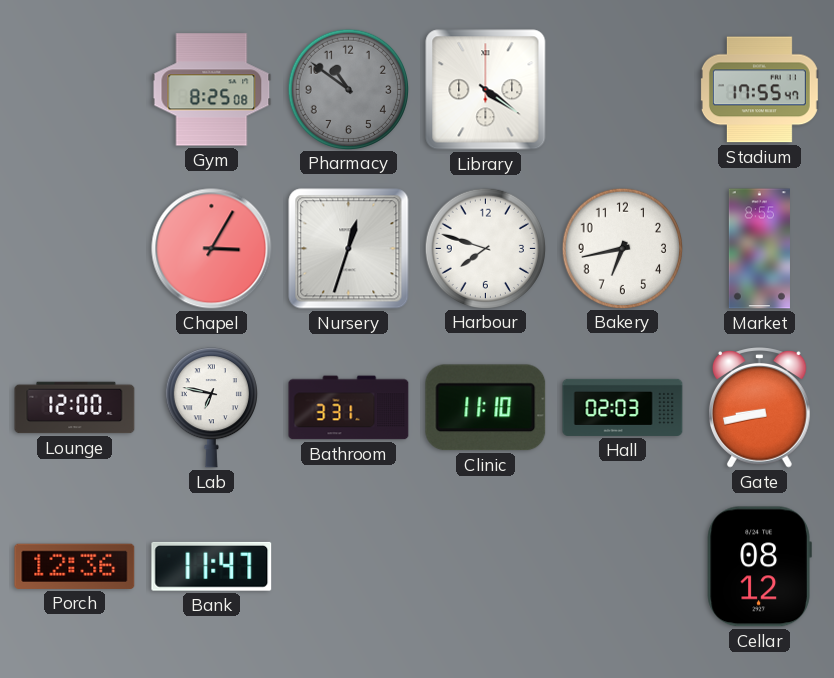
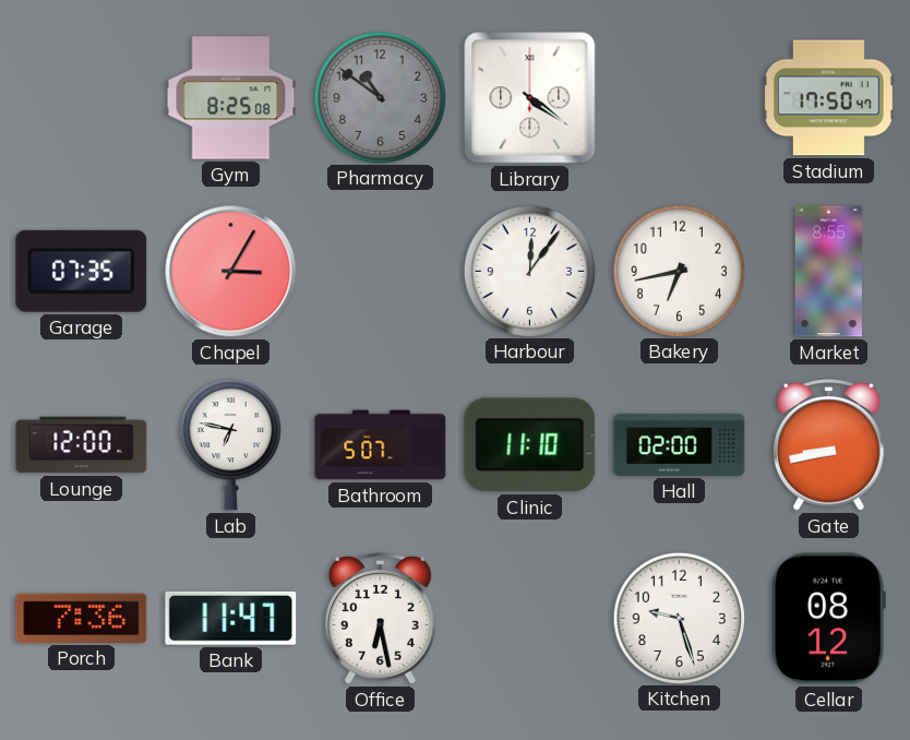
Stadium: 17:55 -> 17:50
Garage: none -> 07:35
Nursery: 12:33 -> none
Harbour: 7:48 -> 12:06
Bathroom: 3:31 -> 5:07
Hall: 02:03 -> 02:00
Porch: 12:36 -> 7:36
Office: none -> 6:28
Kitchen: none -> 9:27
